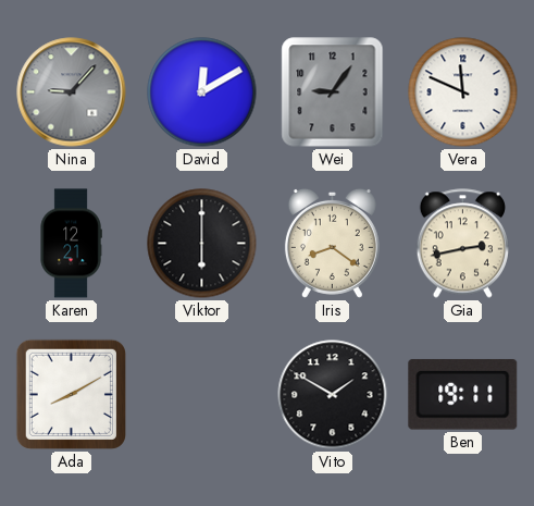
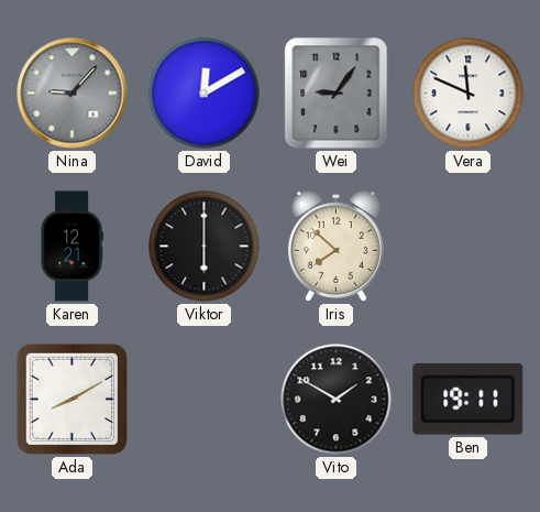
Iris: 8:21 -> 7:52
Gia: 2:43 -> none
